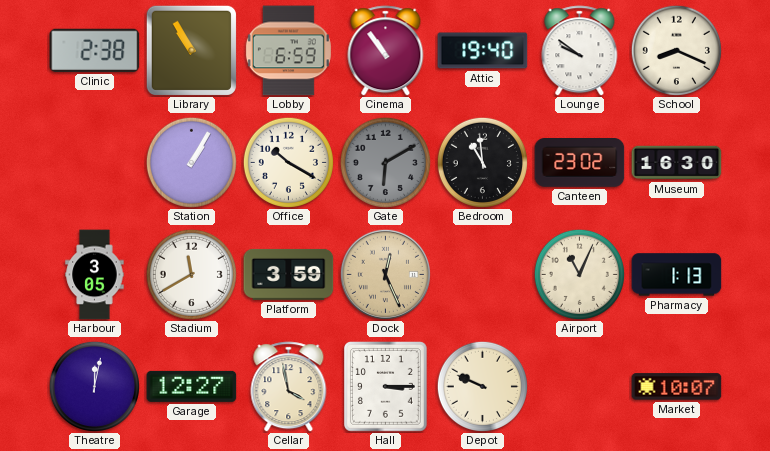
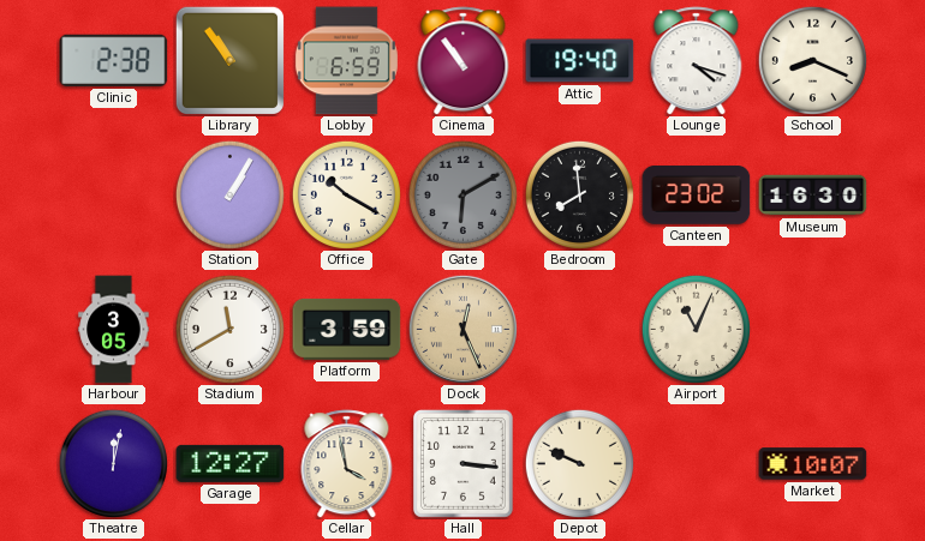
Library: 10:55 -> 10:54
Lounge: 9:51 -> 4:18
Bedroom: 10:59 -> 7:59
Pharmacy: 1:13 -> none
Hall: 3:15 -> 3:16
